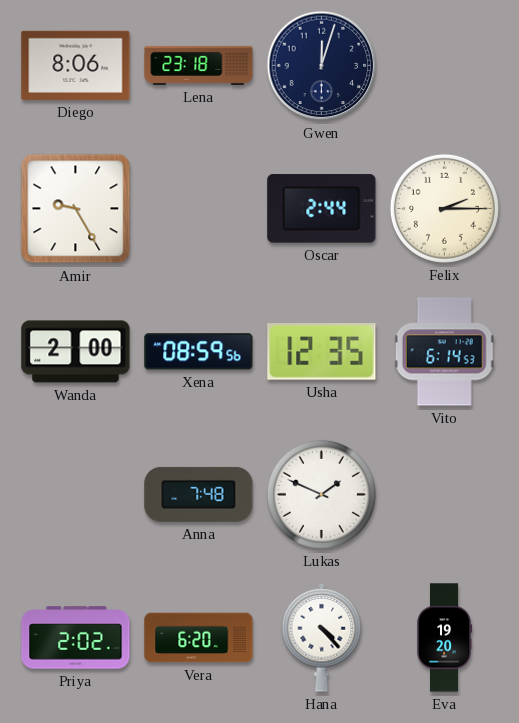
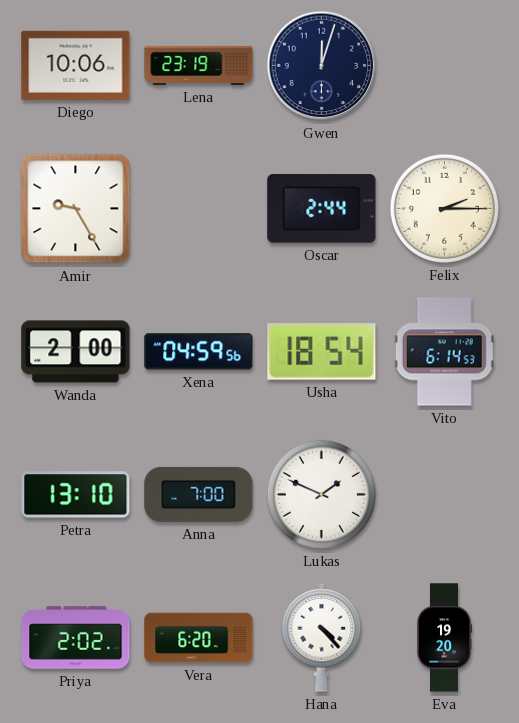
Diego: 8:06 -> 10:06
Lena: 23:18 -> 23:19
Xena: 08:59 -> 04:59
Usha: 12:35 -> 18:54
Petra: none -> 13:10
Anna: 7:48 -> 7:00
